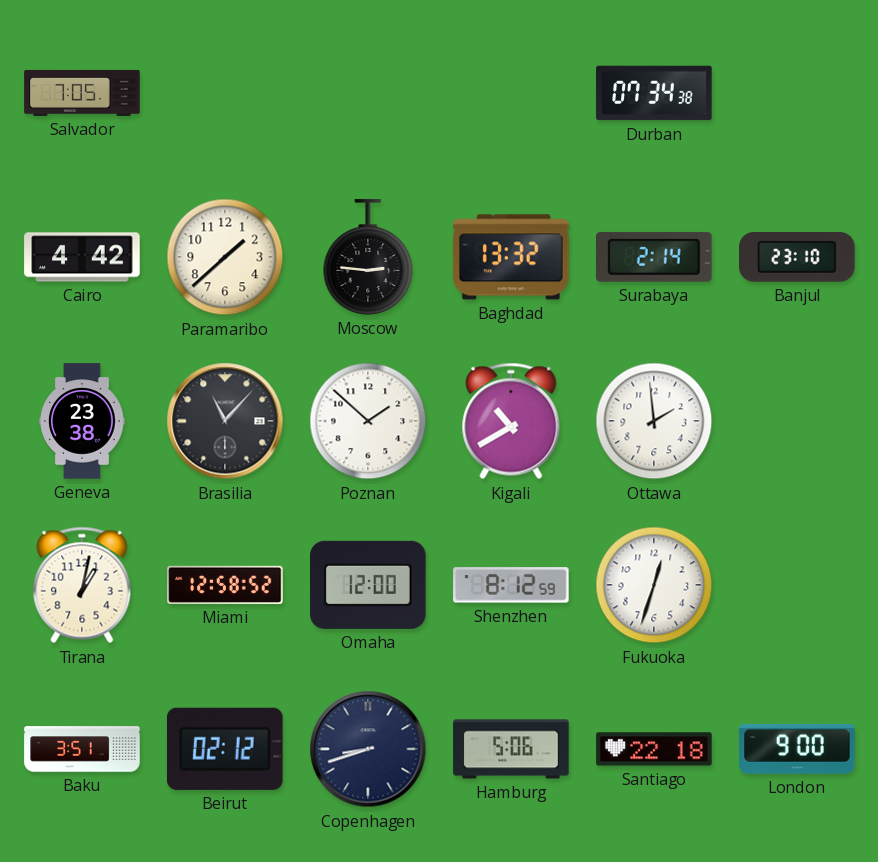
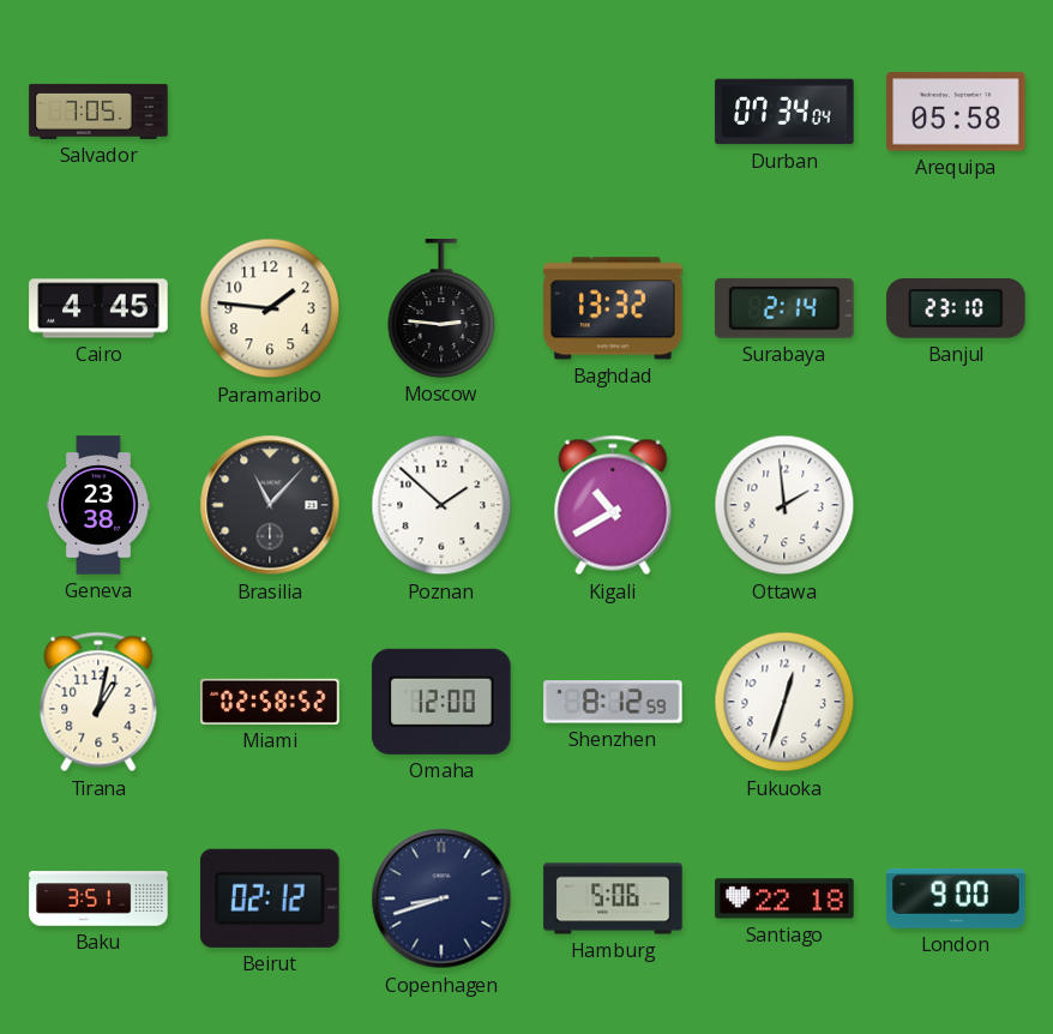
Durban: 07:34:38 -> 07:34:04
Arequipa: none -> 05:58
Cairo: 4:42 -> 4:45
Paramaribo: 1:38 -> 1:46
Miami: 12:58 -> 02:58
